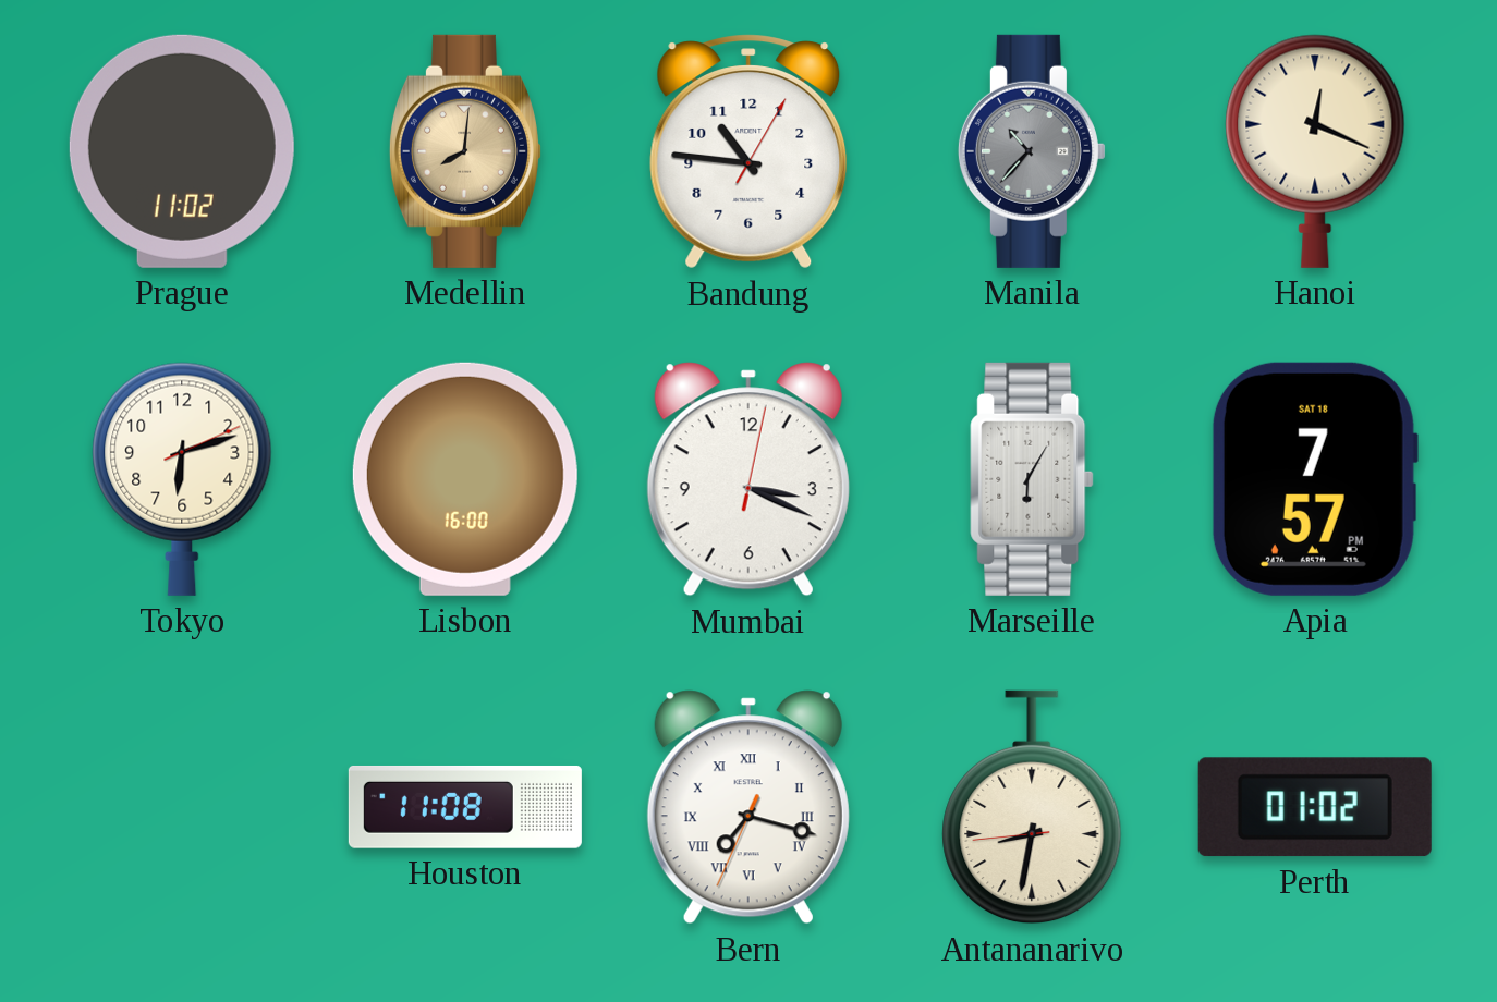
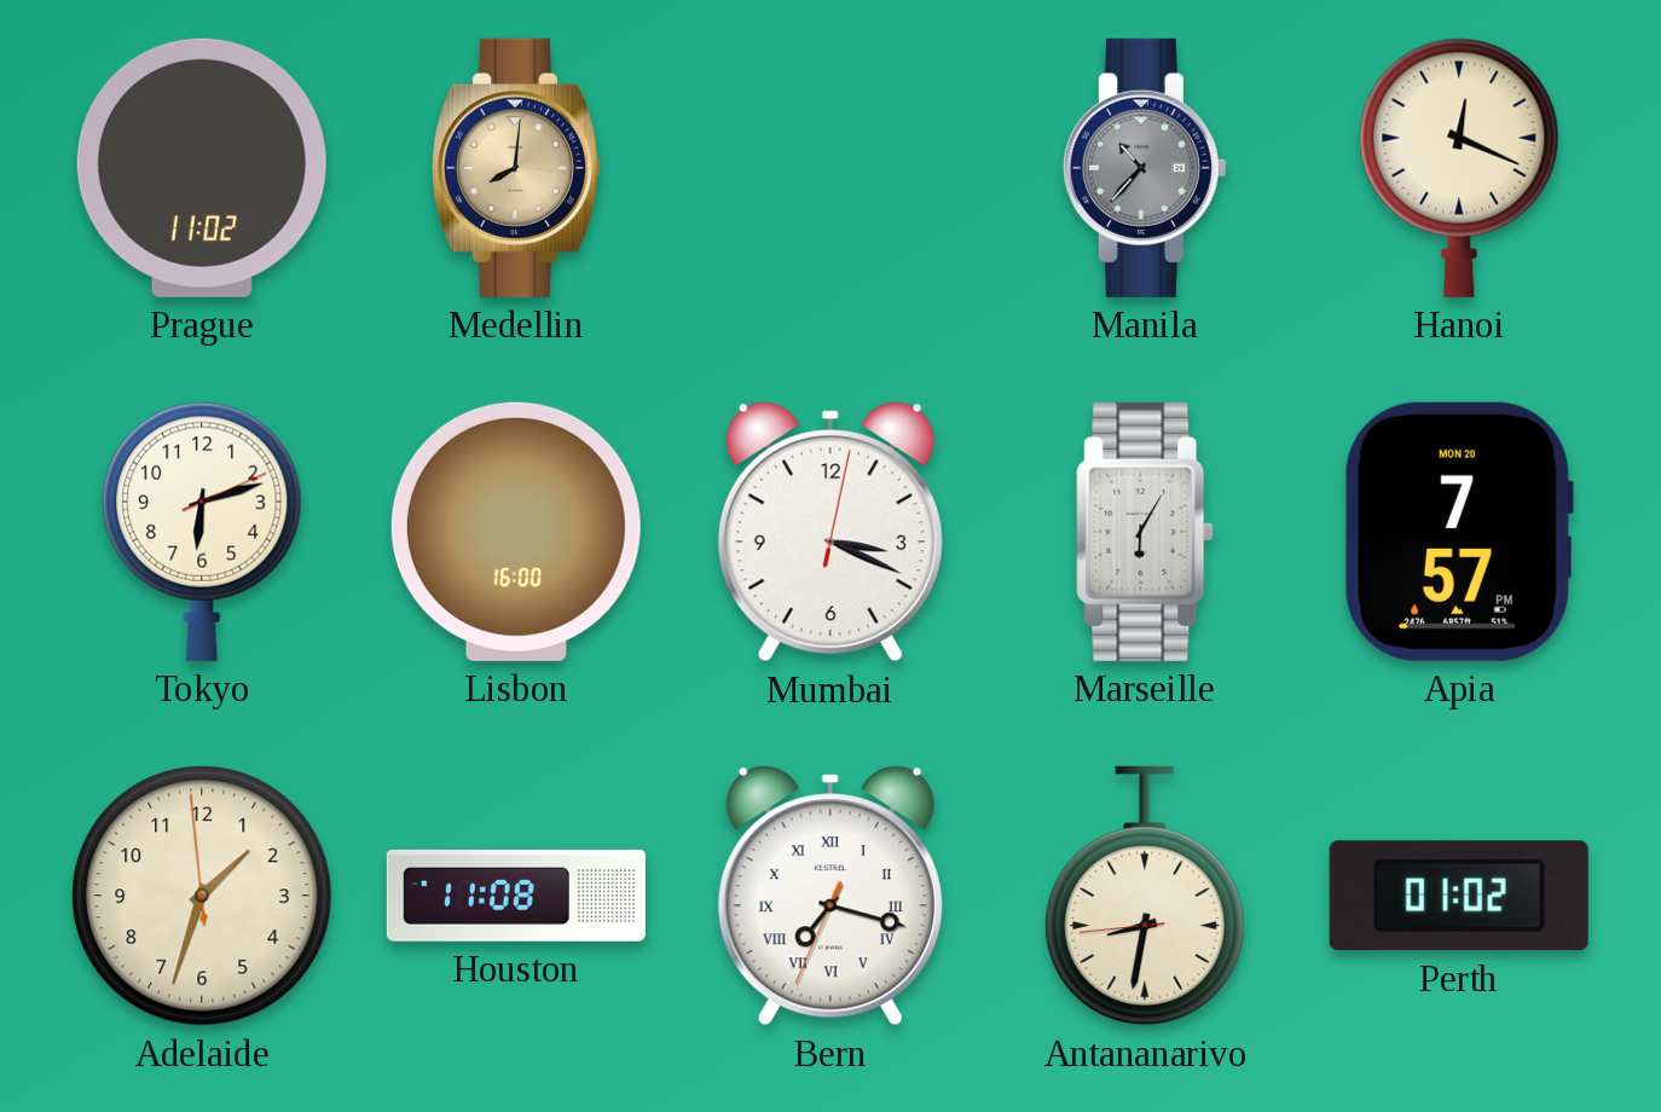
Bandung: 10:46 -> none
Apia date: SAT 18 -> MON 20
Adelaide: none -> 1:32
